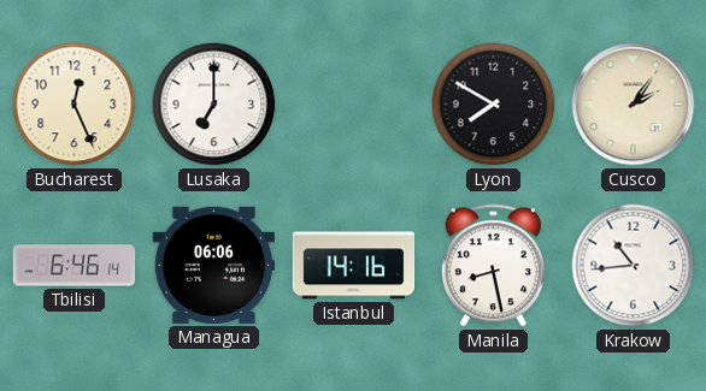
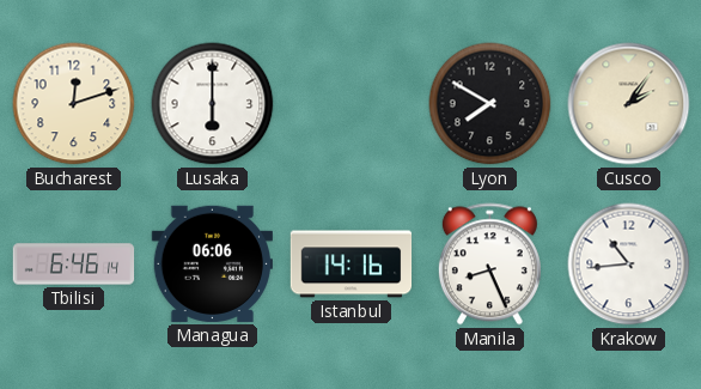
Bucharest: 12:26 -> 12:12
Lusaka: 7:00 -> 6:00
Manila: 8:28 -> 8:26
